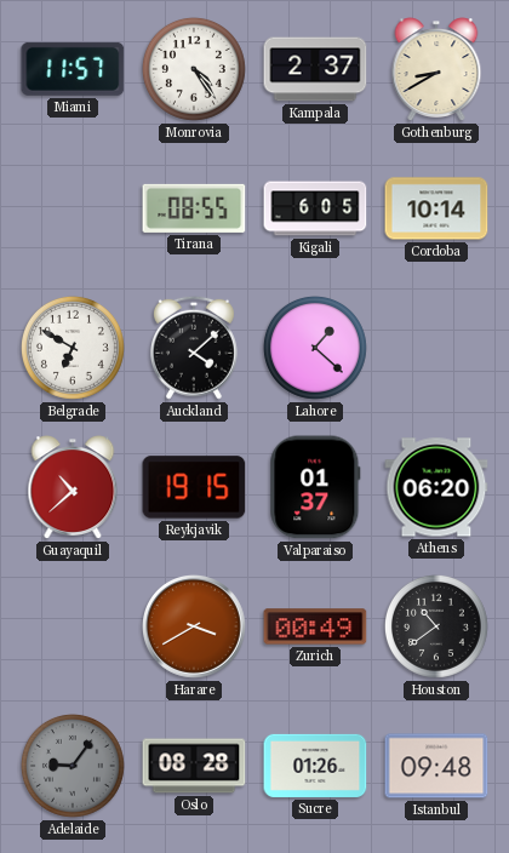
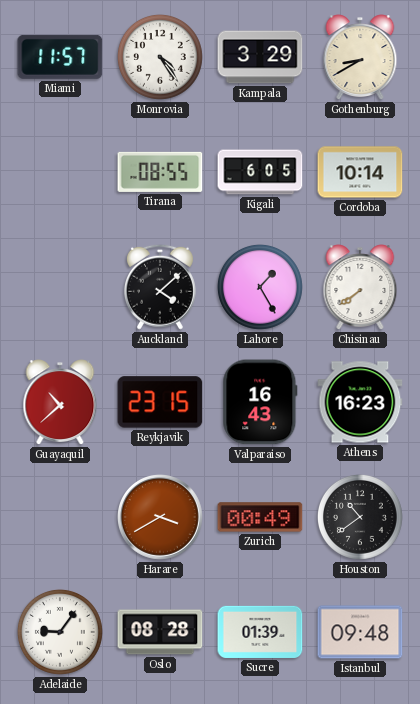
Kampala: 2:37 -> 3:29
Belgrade: 6:50 -> none
Lahore: 1:22 -> 1:25
Chisinau: none -> 7:39
Reykjavik: 19:15 -> 23:15
Valparaiso: 01:37 -> 16:43
Athens: 06:20 -> 16:23
Adelaide dial: grey -> white
Sucre: 01:26 -> 01:39
